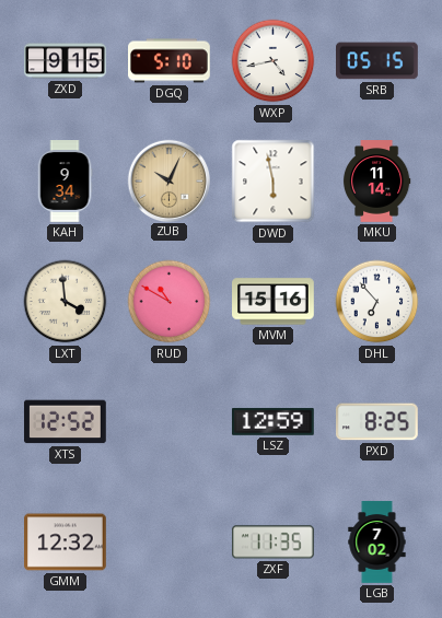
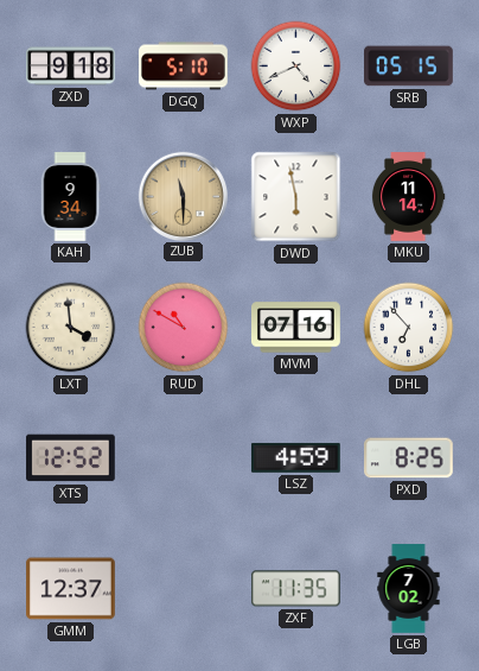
ZXD: 9:15 -> 9:18
WXP: 4:43 -> 4:41
ZUB: 10:04 -> 11:30
MVM: 15:16 -> 07:16
LSZ: 12:59 -> 4:59
GMM: 12:32 -> 12:37
